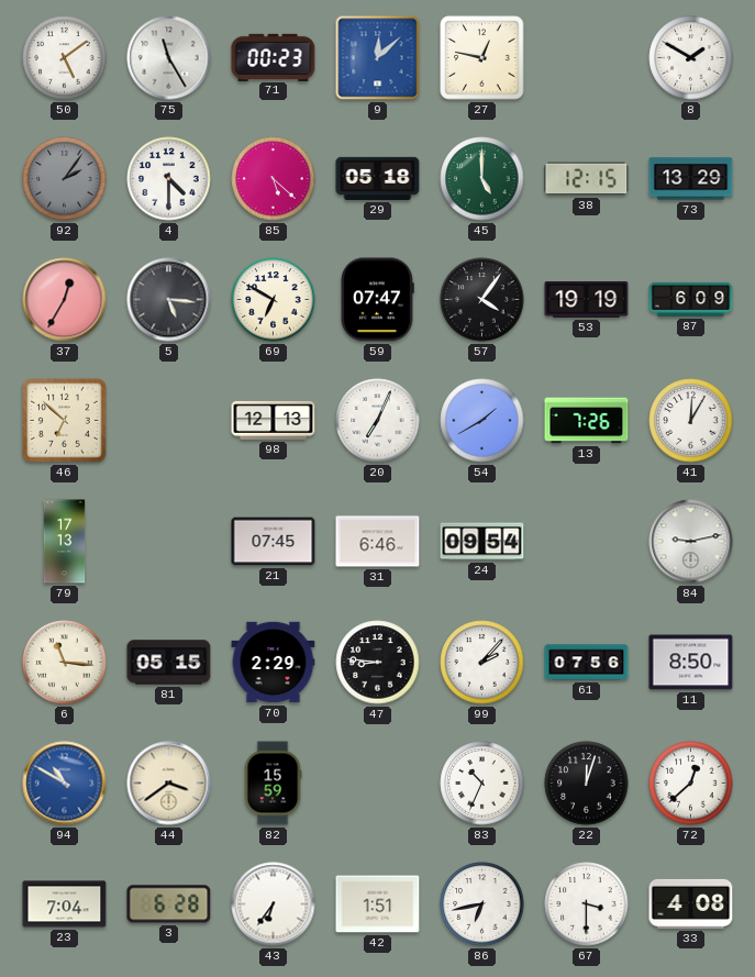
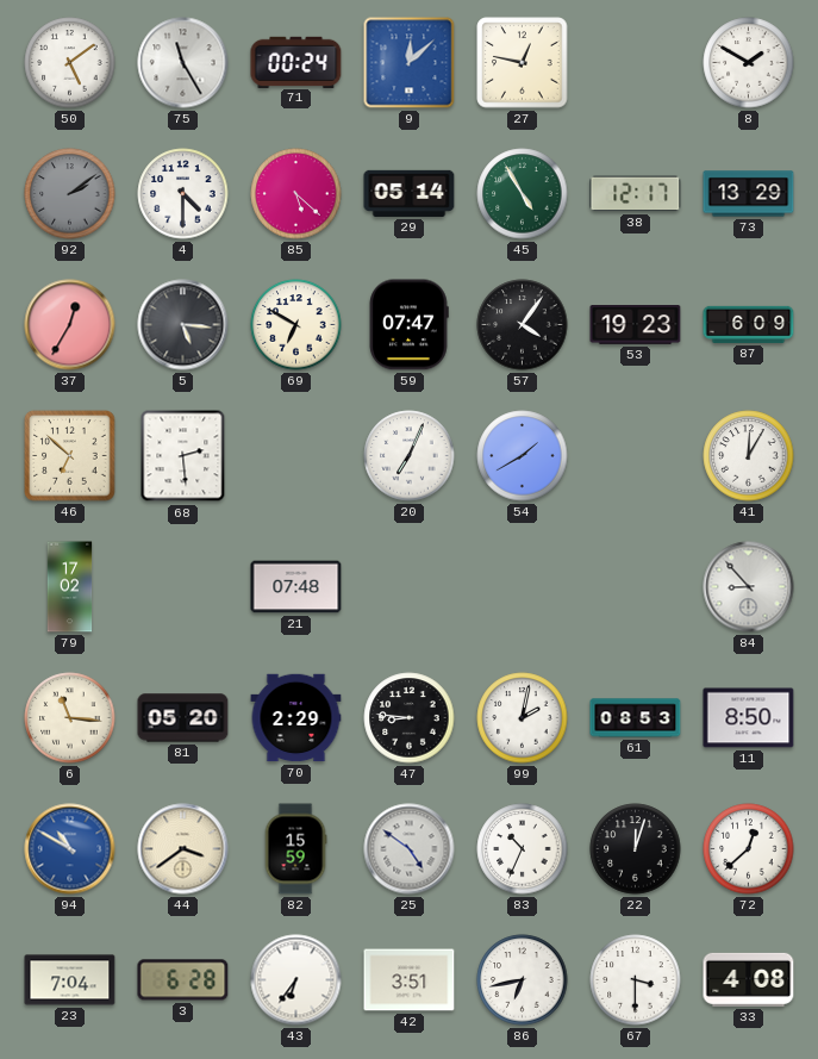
71: 00:23 -> 00:24
92: 2:06 -> 2:09
29: 05:18 -> 05:14
45: 5:00 -> 4:55
38: 12:15 -> 12:17
53: 19:19 -> 19:23
68: none -> 2:29
98: 12:13 -> none
13: 7:26 -> none
79: 17:13 -> 17:02
21: 07:45 -> 07:48
31: 6:46 -> none
24: 09:54 -> none
84: 9:13 -> 8:53
81: 05:15 -> 05:20
99: 2:07 -> 2:02
61: 07:56 -> 08:53
25: none -> 4:51
42: 1:51 -> 3:51
